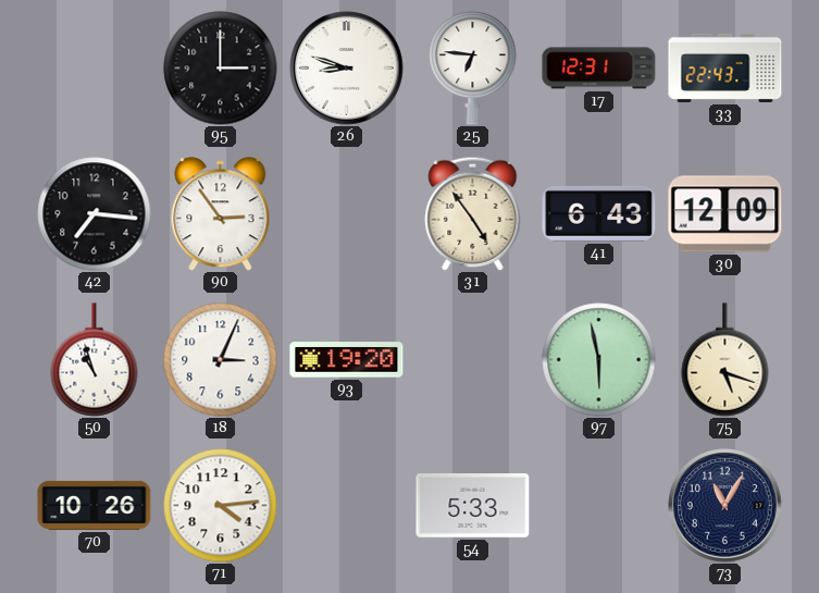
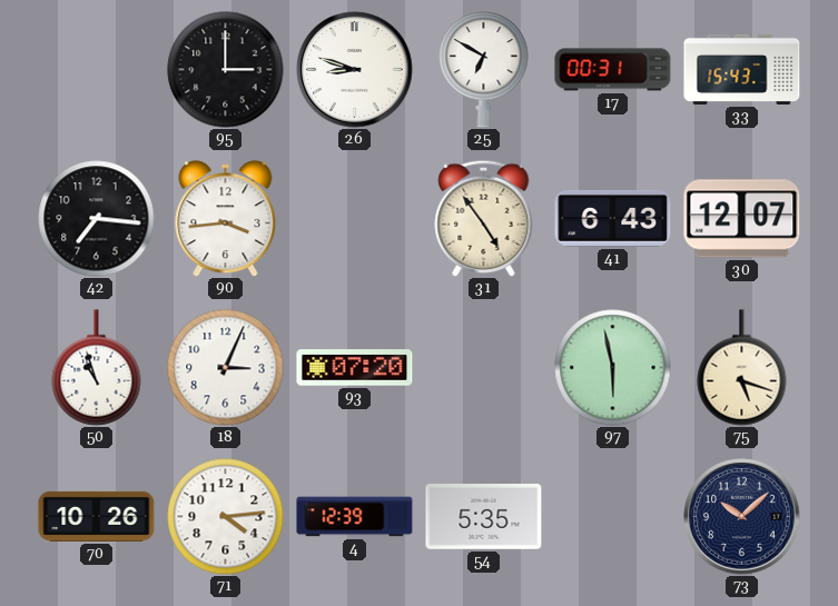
25: 6:46 -> 6:50
17: 12:31 -> 00:31
33: 22:43 -> 15:43
90: 2:54 -> 3:44
30: 12:09 -> 12:07
93: 19:20 -> 07:20
4: none -> 12:39
54: 5:33 -> 5:35
73: 11:05 -> 10:08
